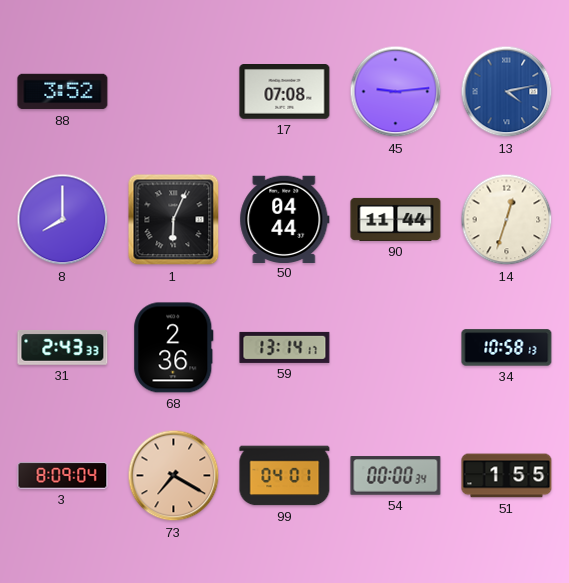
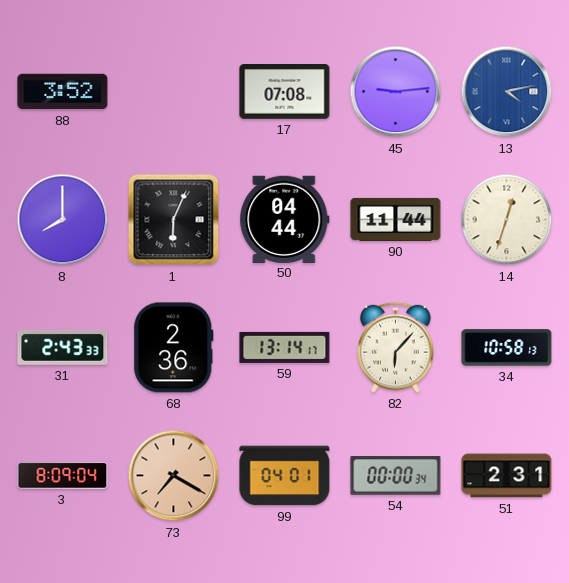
82: none -> 6:07
51: 1:55 -> 2:31
